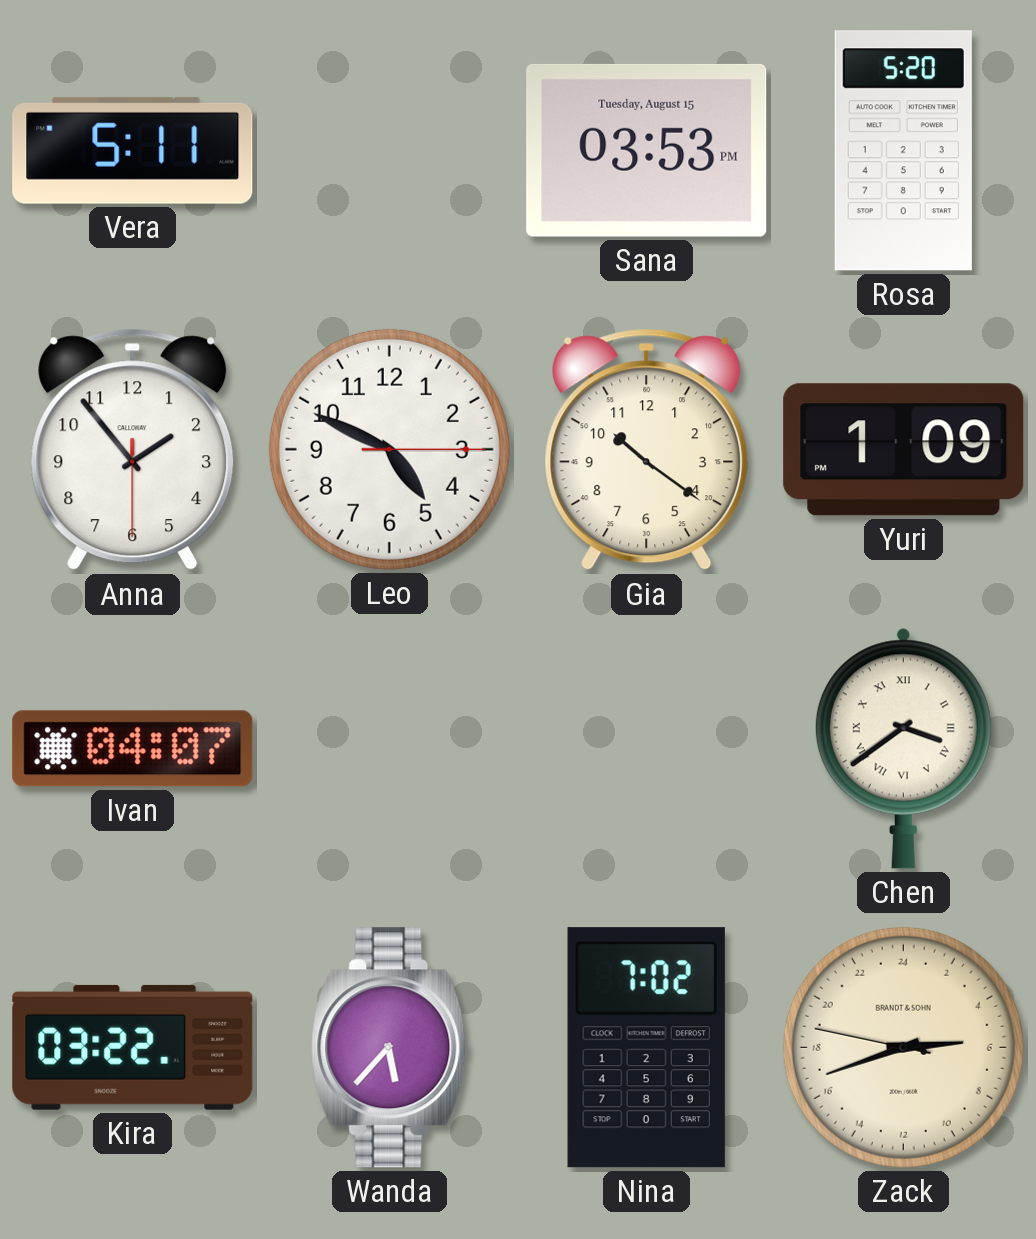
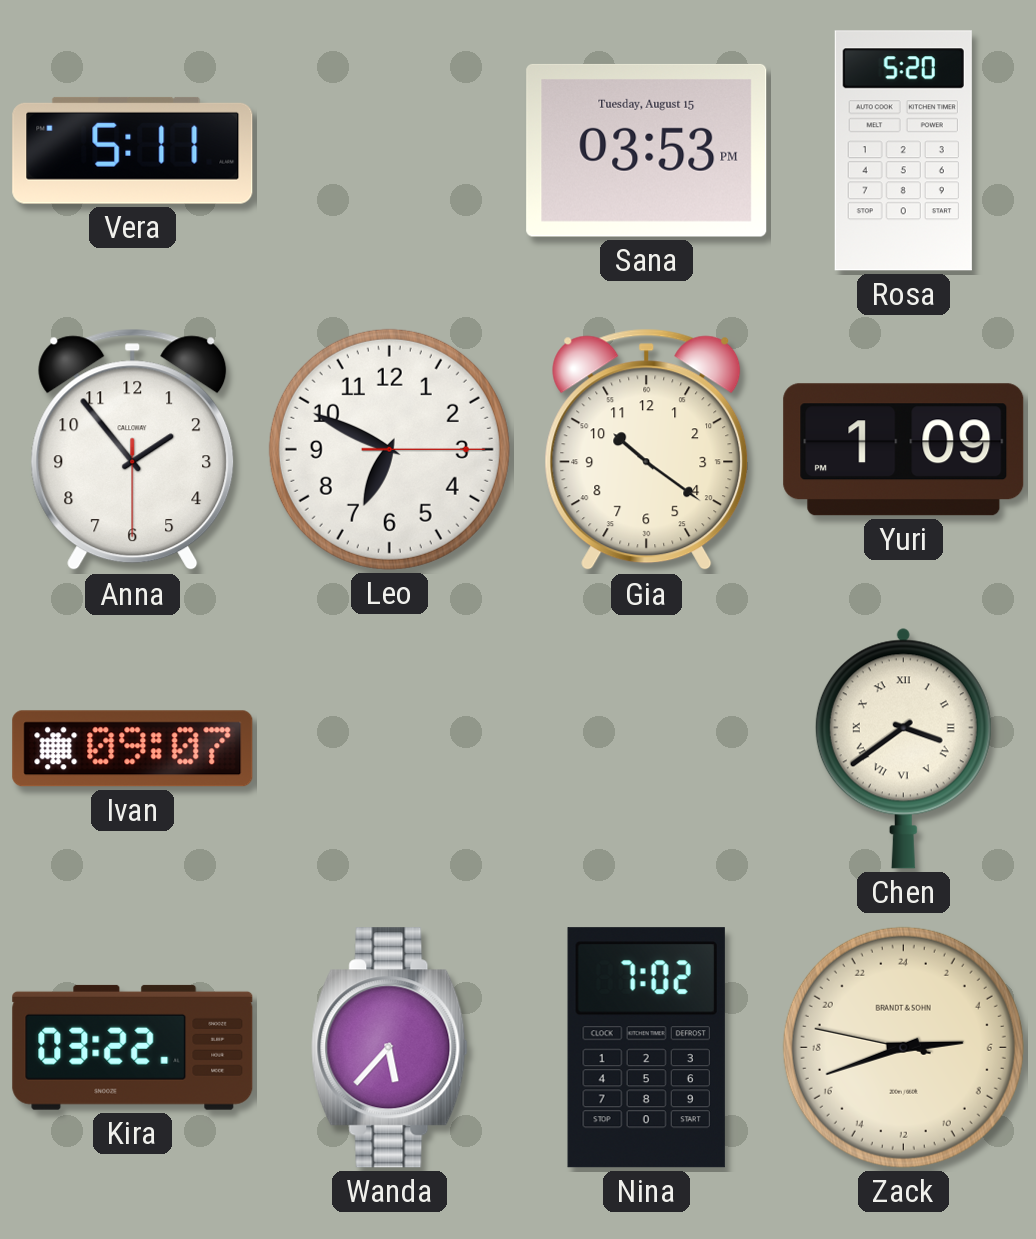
Leo: 4:49 -> 6:49
Ivan: 04:07 -> 09:07
